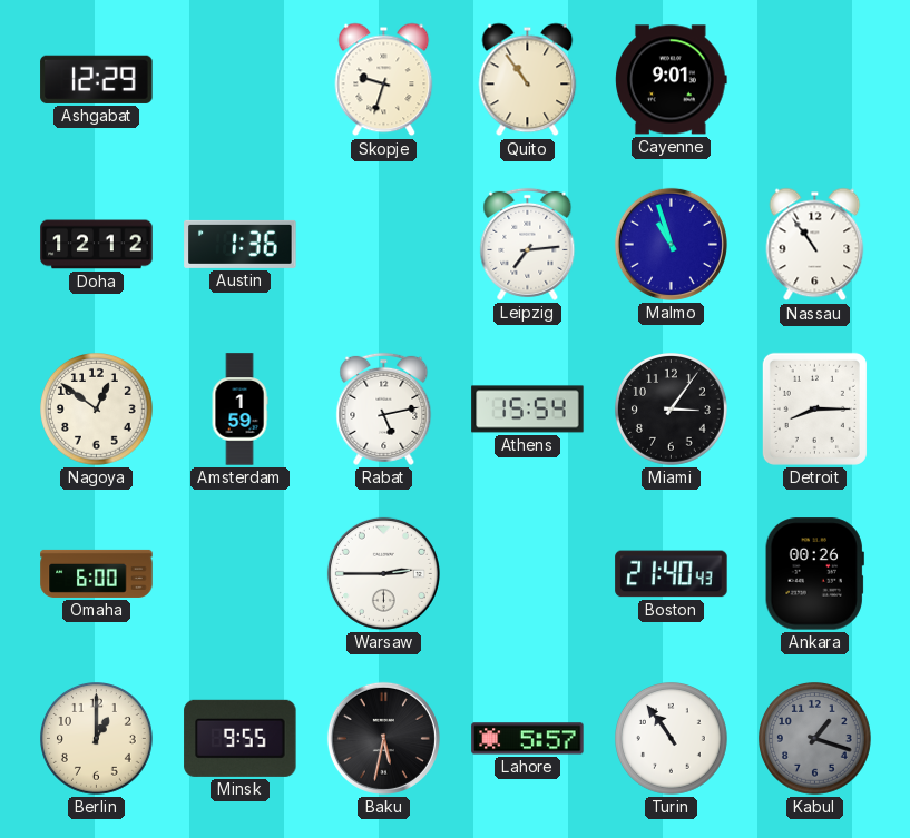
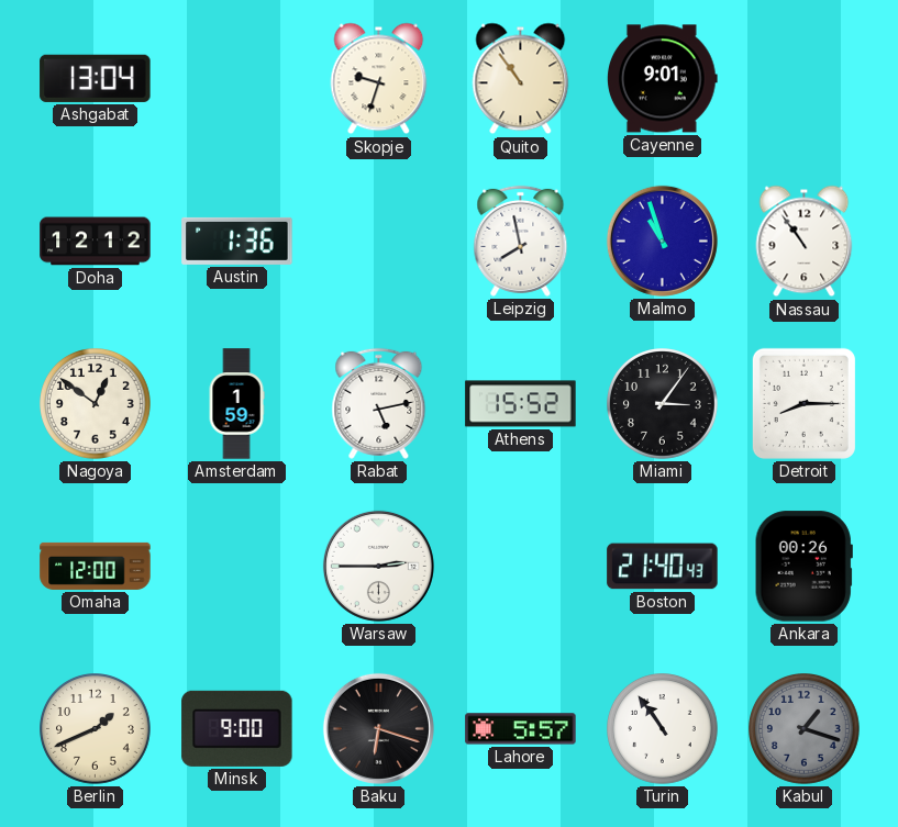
Ashgabat: 12:29 -> 13:04
Leipzig: 7:14 -> 7:58
Athens: 15:54 -> 15:52
Omaha: 6:00 -> 12:00
Berlin: 1:00 -> 1:41
Minsk: 9:55 -> 9:00
Baku: 5:32 -> 6:18
